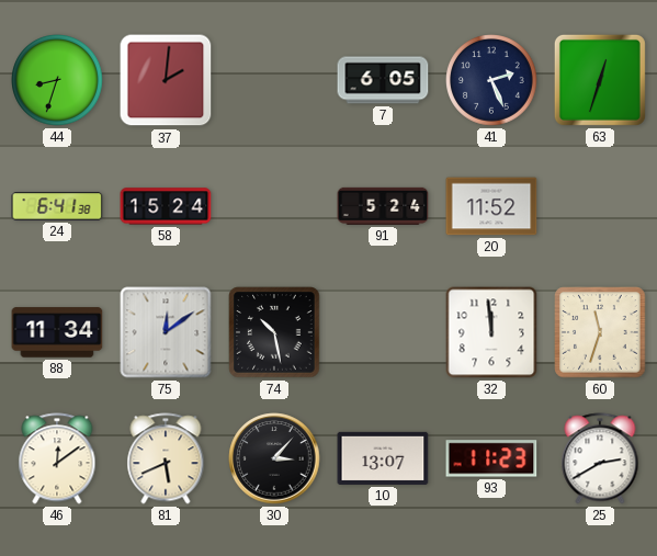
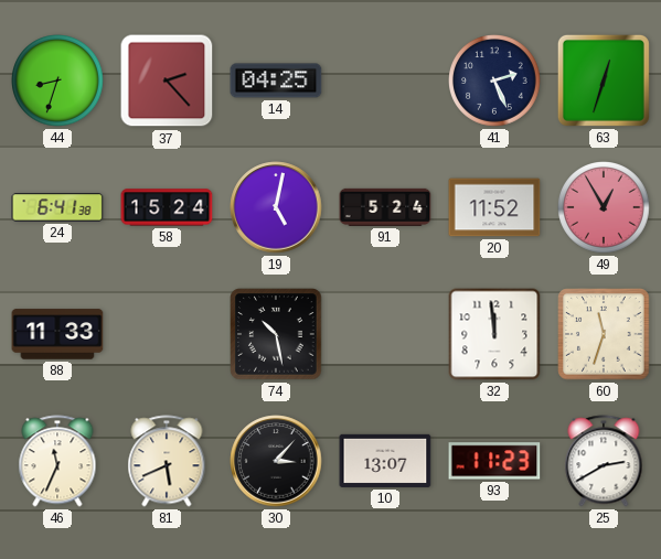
37: 2:01 -> 2:23
14: none -> 04:25
7: 6:05 -> none
19: none -> 5:02
49: none -> 12:55
88: 11:34 -> 11:33
75: 12:09 -> none
46: 12:09 -> 11:34
